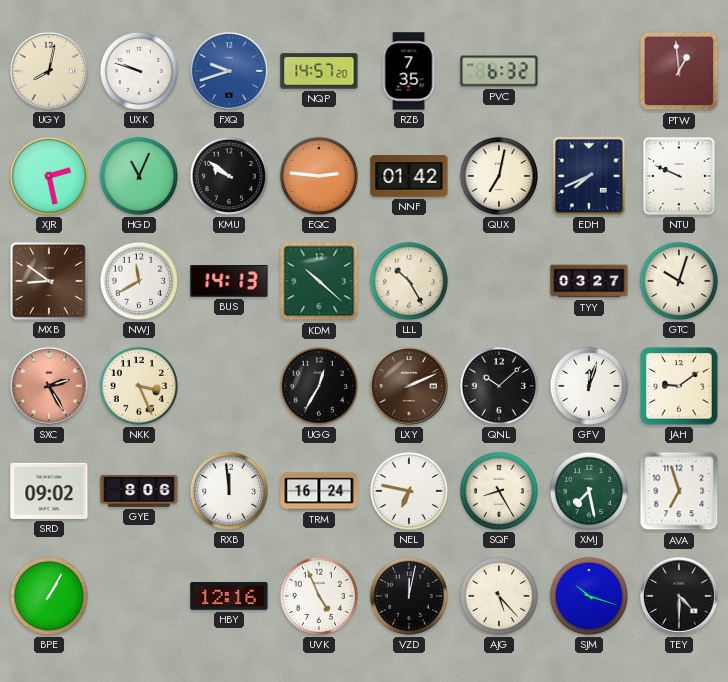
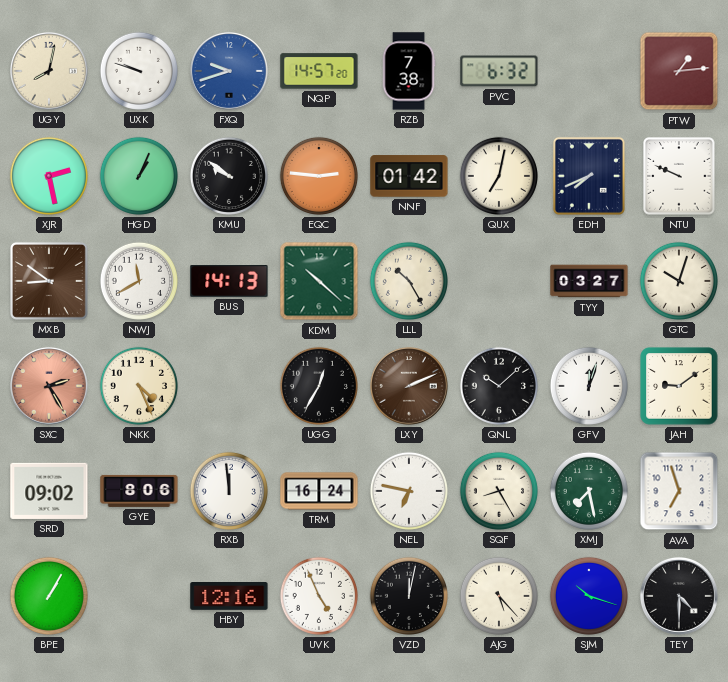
RZB: 7:35 -> 7:38
PTW: 12:59 -> 1:14
HGD: 11:04 -> 1:04
NKK: 3:26 -> 4:26
